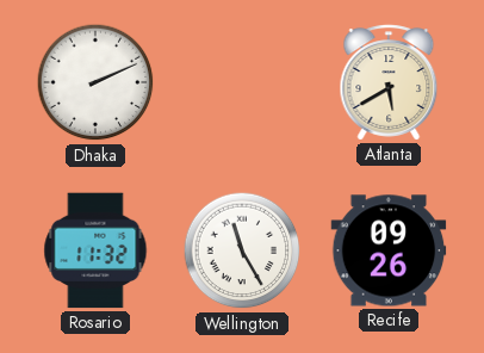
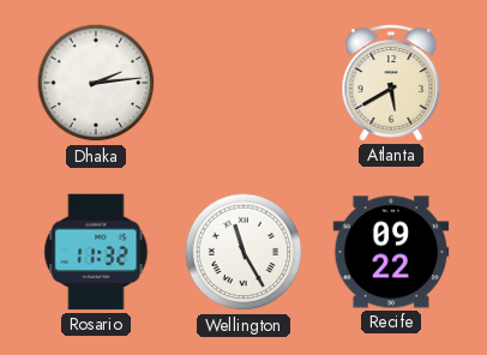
Dhaka: 2:11 -> 2:14
Recife: 09:26 -> 09:22
